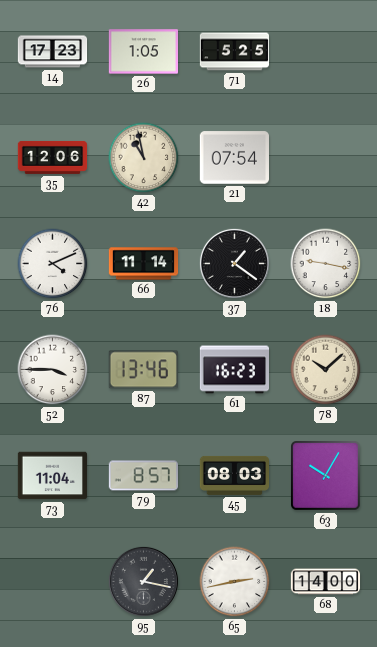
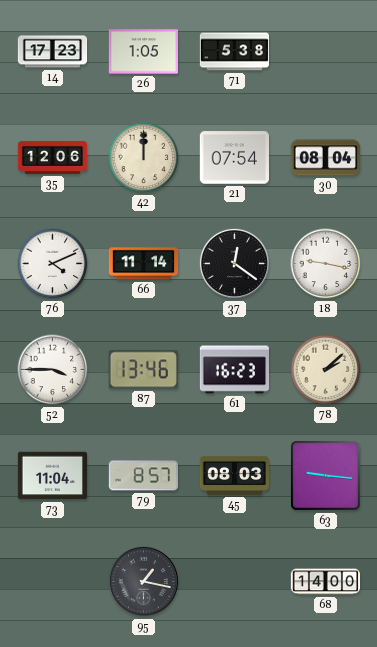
71: 5:25 -> 5:38
42: 10:58 -> 12:00
30: none -> 08:04
37: 1:21 -> 12:21
78: 10:08 -> 2:08
63: 10:05 -> 9:16
65: 2:43 -> none
